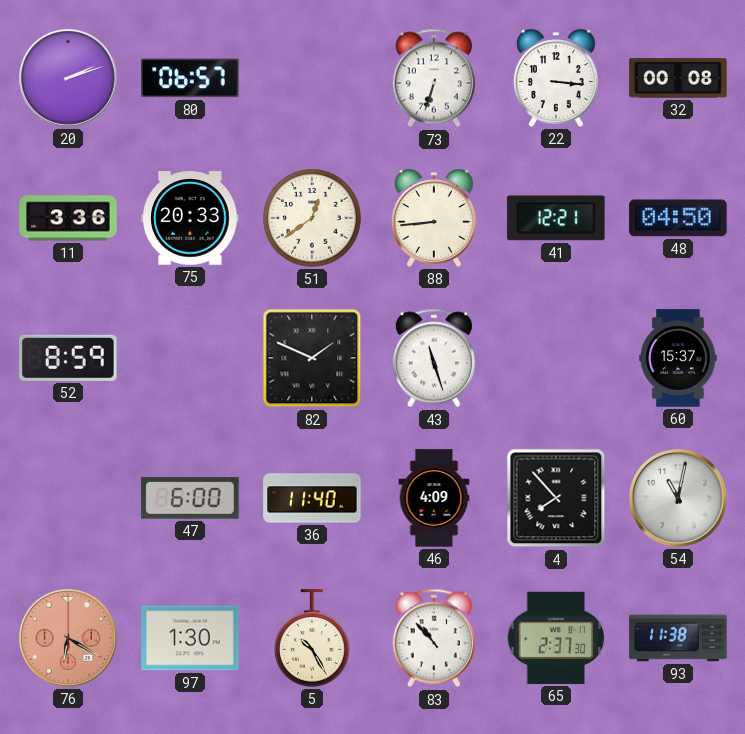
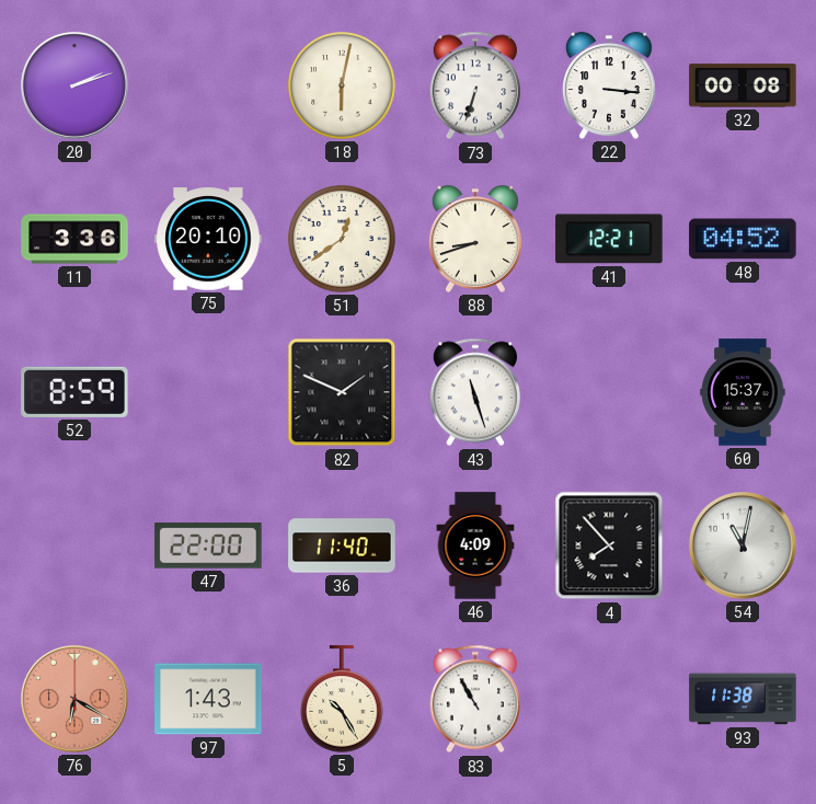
80: 06:57 -> none
18: none -> 6:02
75: 20:33 -> 20:10
88: 8:44 -> 8:42
48: 04:50 -> 04:52
47: 6:00 -> 22:00
97: 1:30 -> 1:43
83: 10:53 -> 10:55
65: 2:37 -> none
